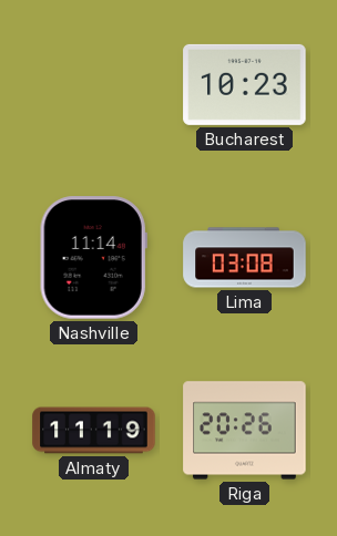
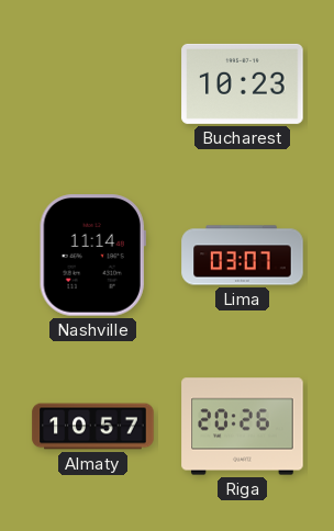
Lima: 03:08 -> 03:07
Almaty: 11:19 -> 10:57
